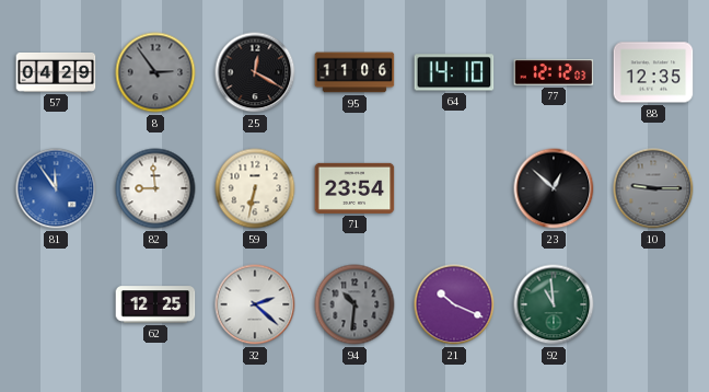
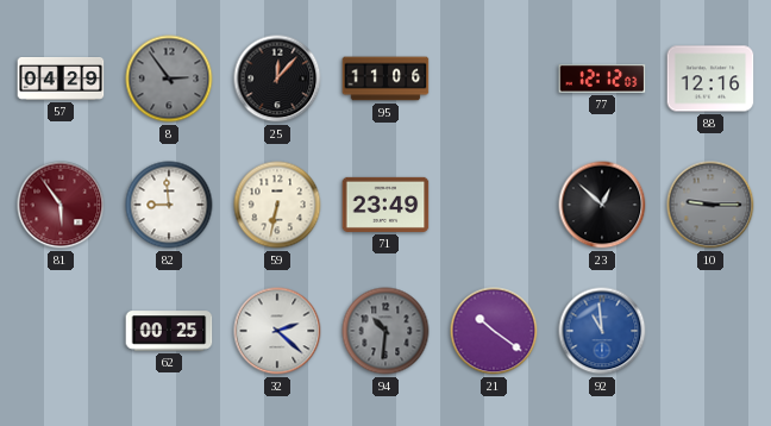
25: 12:20 -> 12:07
64: 14:10 -> none
88: 12:35 -> 12:16
81: 11:54 -> 5:54
81 dial: blue -> burgundy
71: 23:54 -> 23:49
62: 12:25 -> 00:25
21: 10:19 -> 10:21
92 dial: green -> blue
